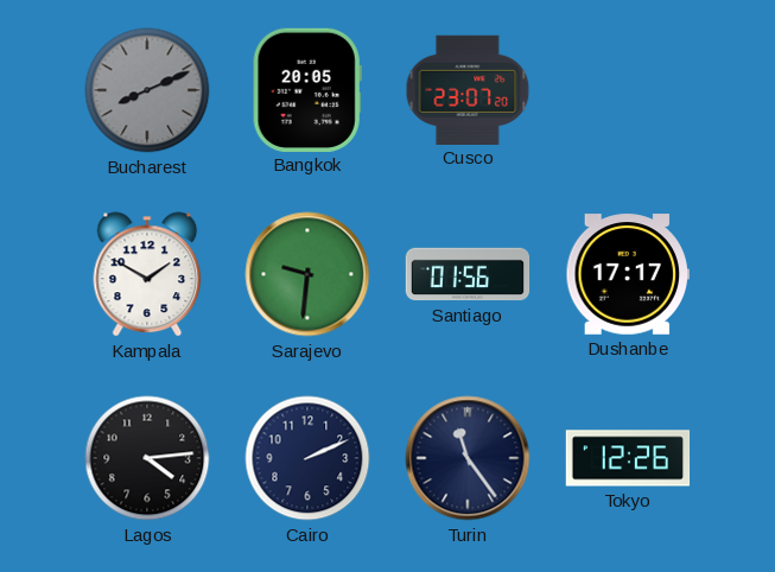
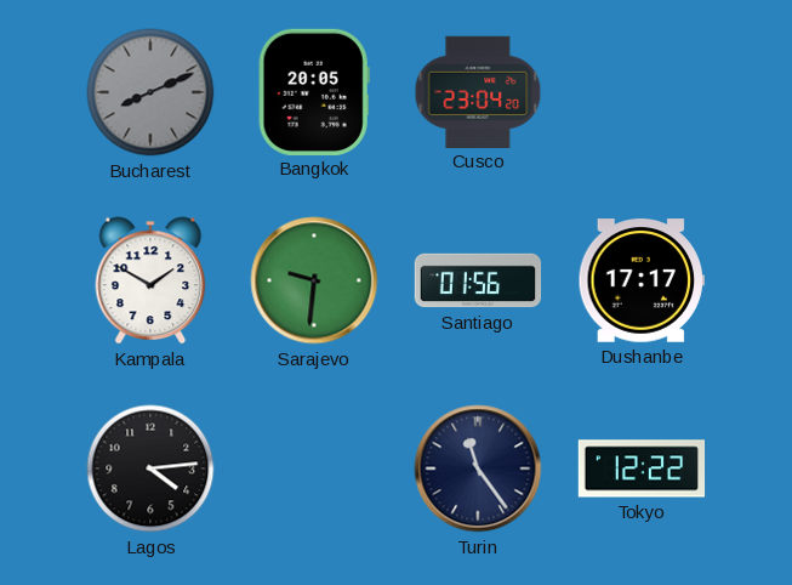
Cusco: 23:07 -> 23:04
Cairo: 2:11 -> none
Tokyo: 12:26 -> 12:22
